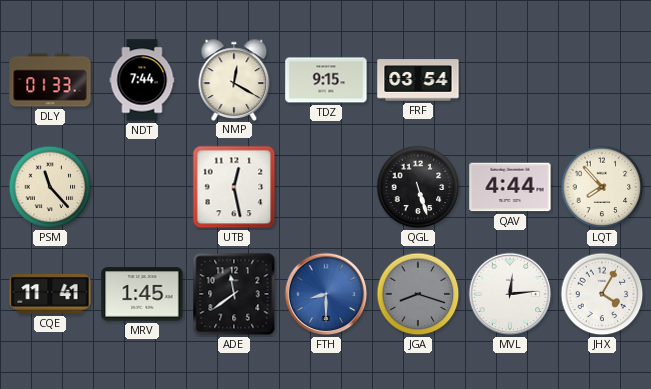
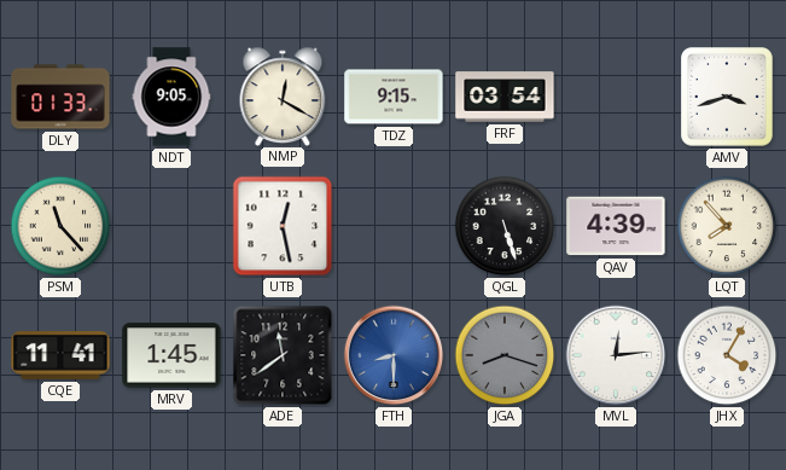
NDT: 7:44 -> 9:05
AMV: none -> 3:42
QAV: 4:44 -> 4:39
